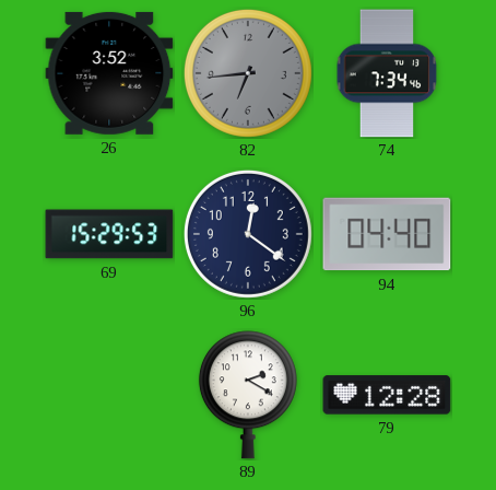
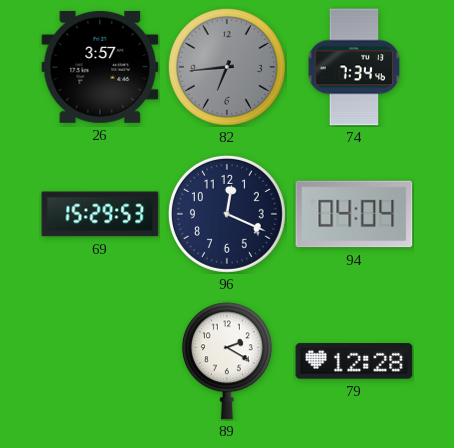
26: 3:52 -> 3:57
96: 12:21 -> 12:19
94: 04:40 -> 04:04
